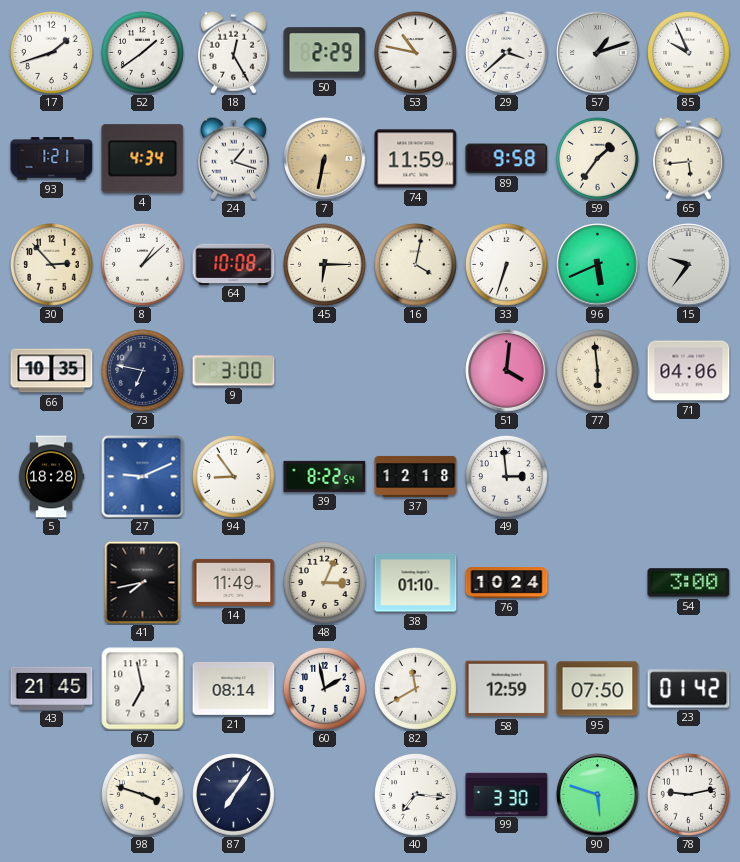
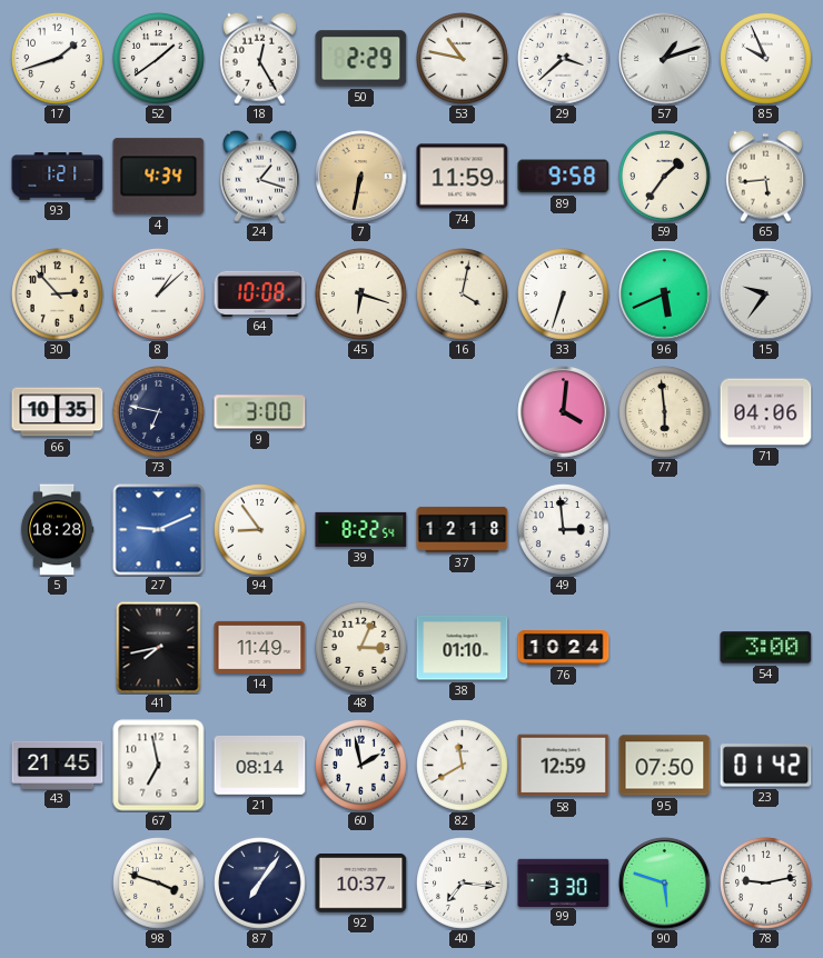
45: 6:15 -> 6:18
92: none -> 10:37
